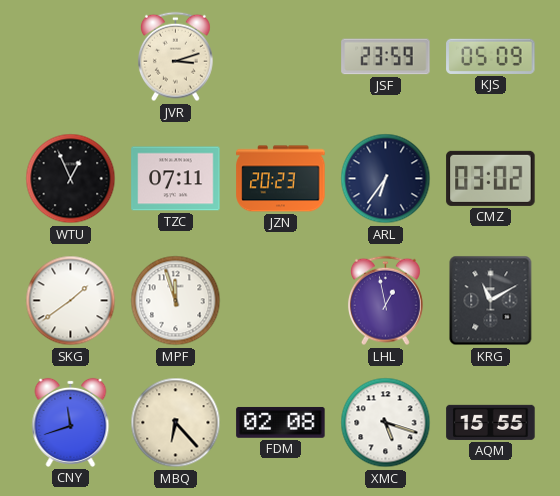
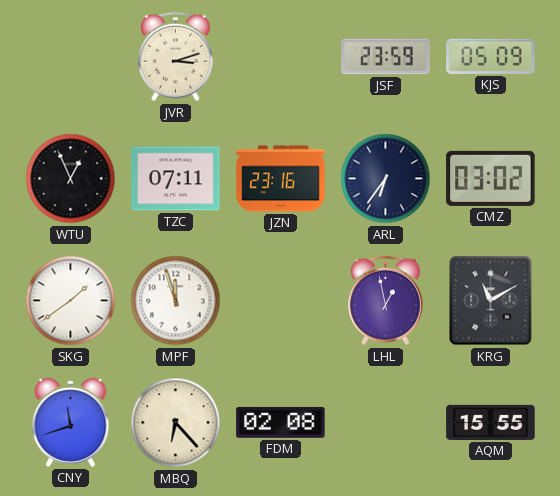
JZN: 20:23 -> 23:16
XMC: 5:18 -> none
